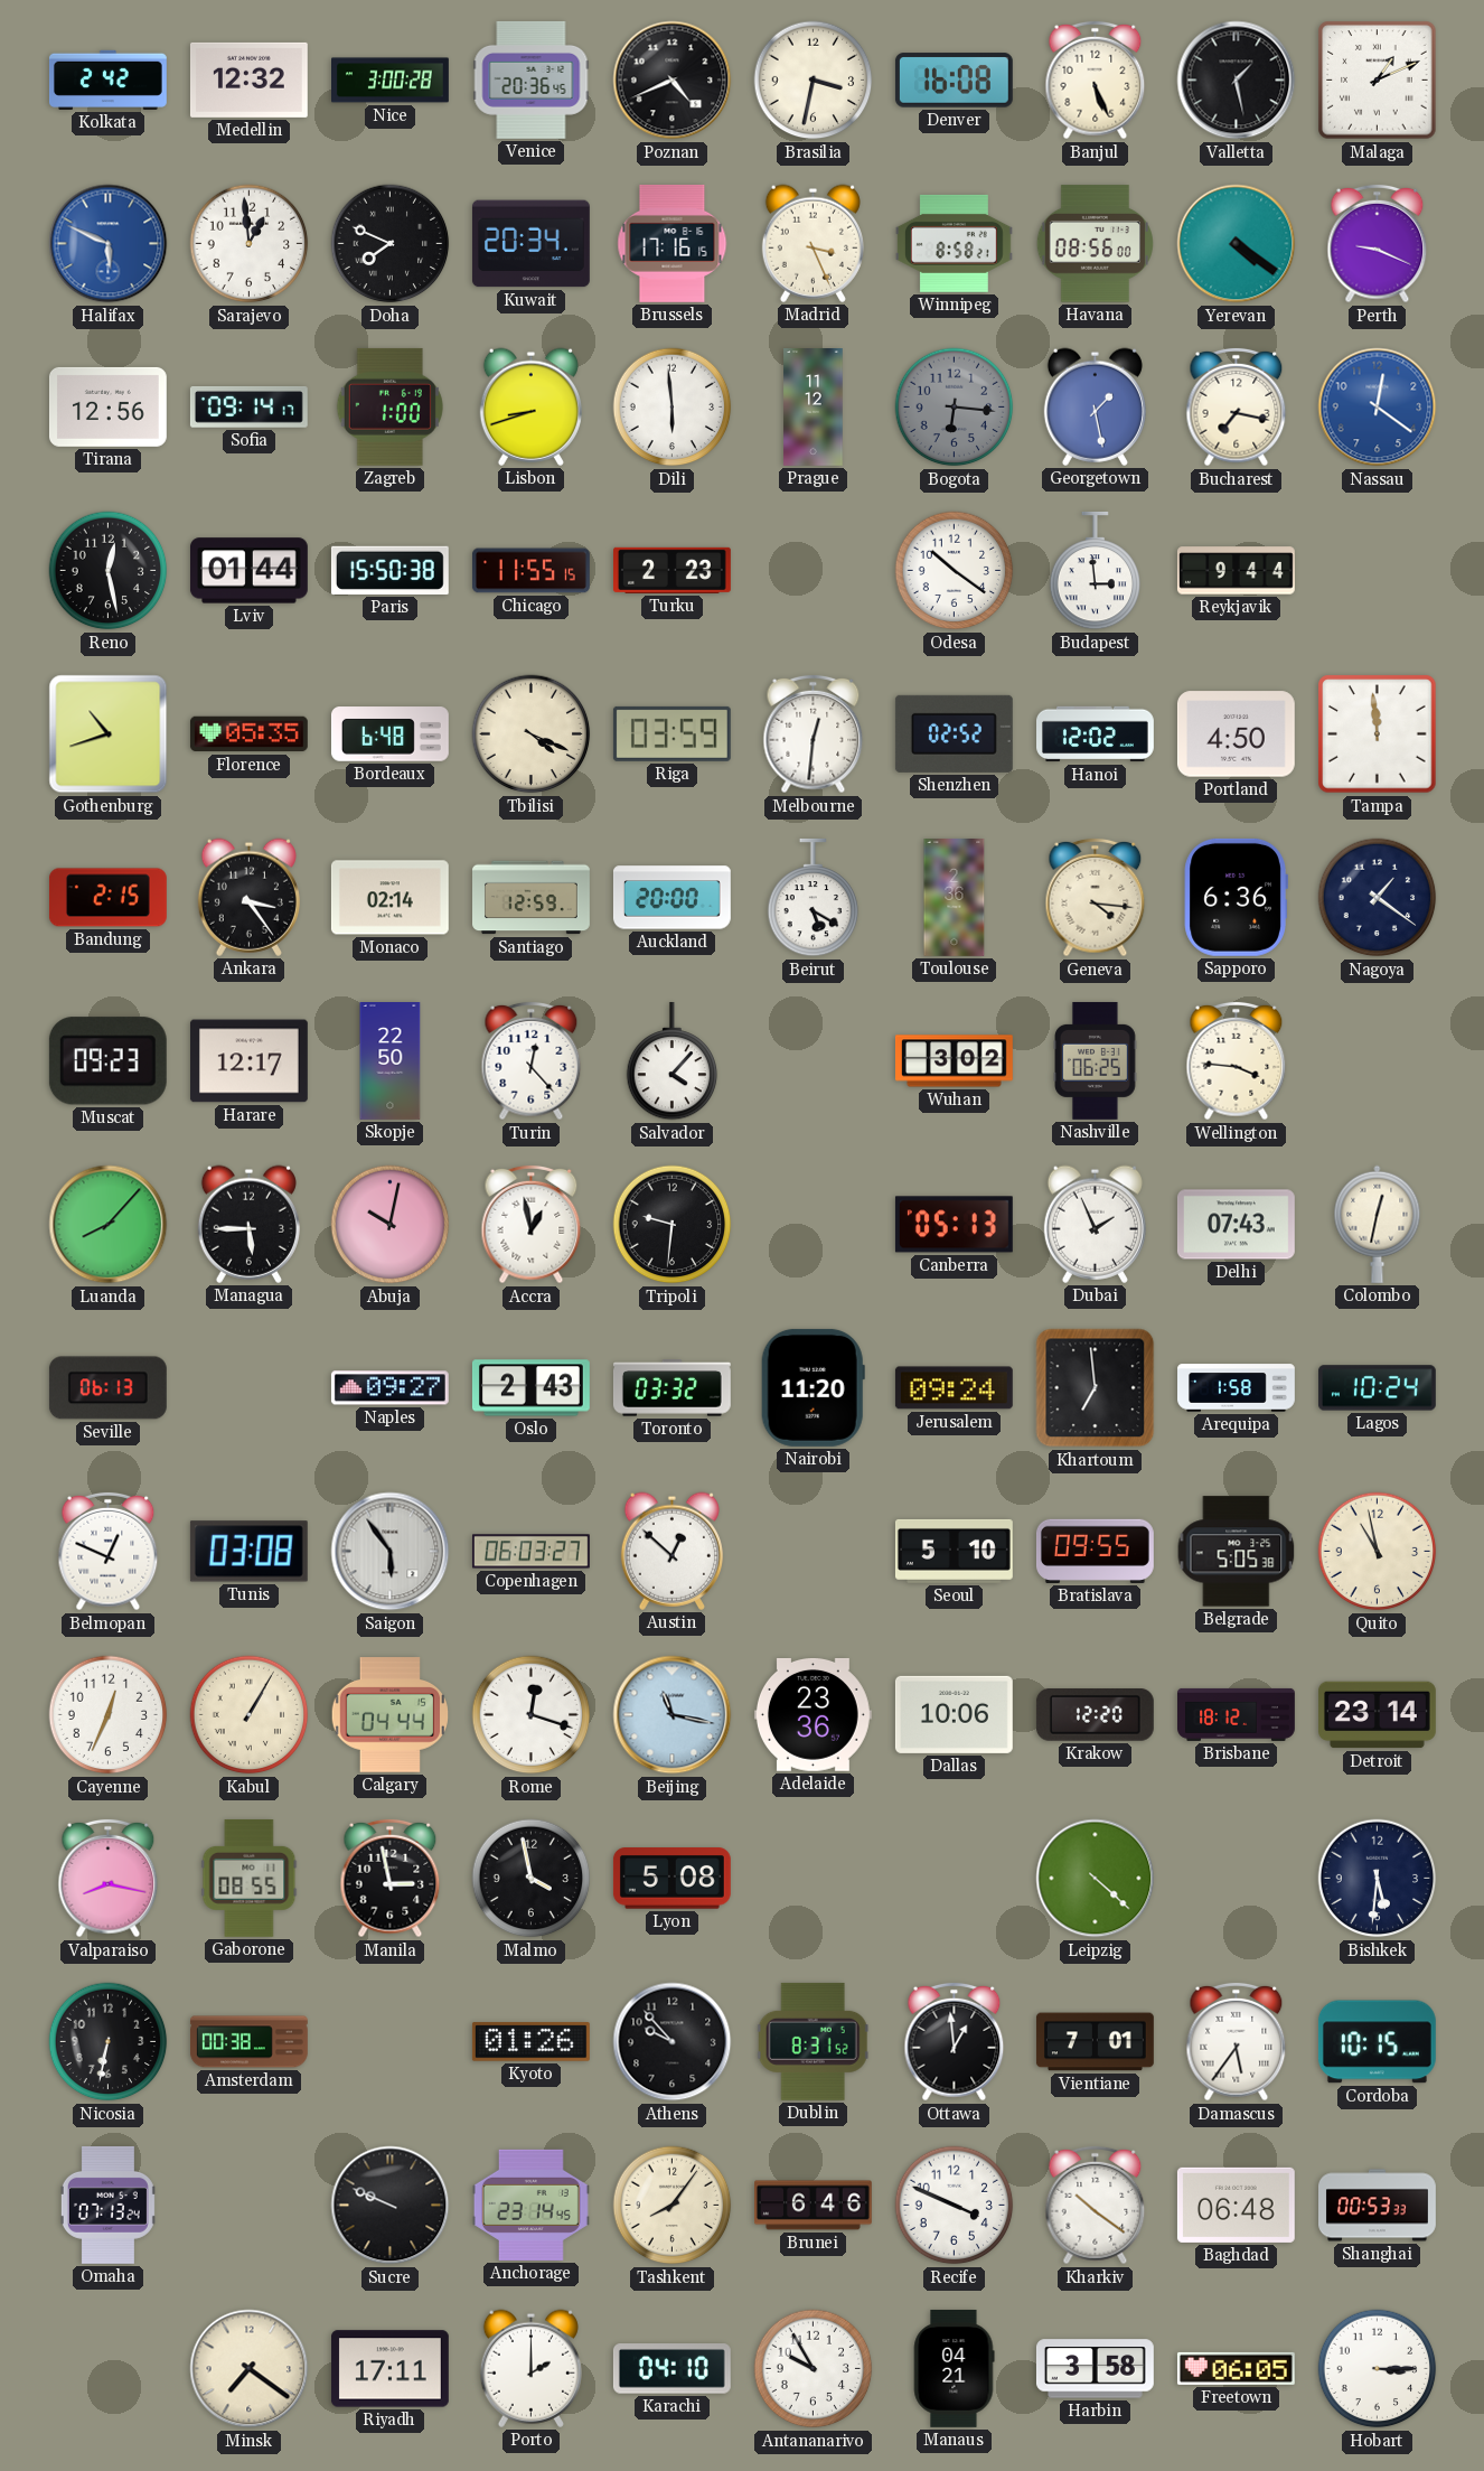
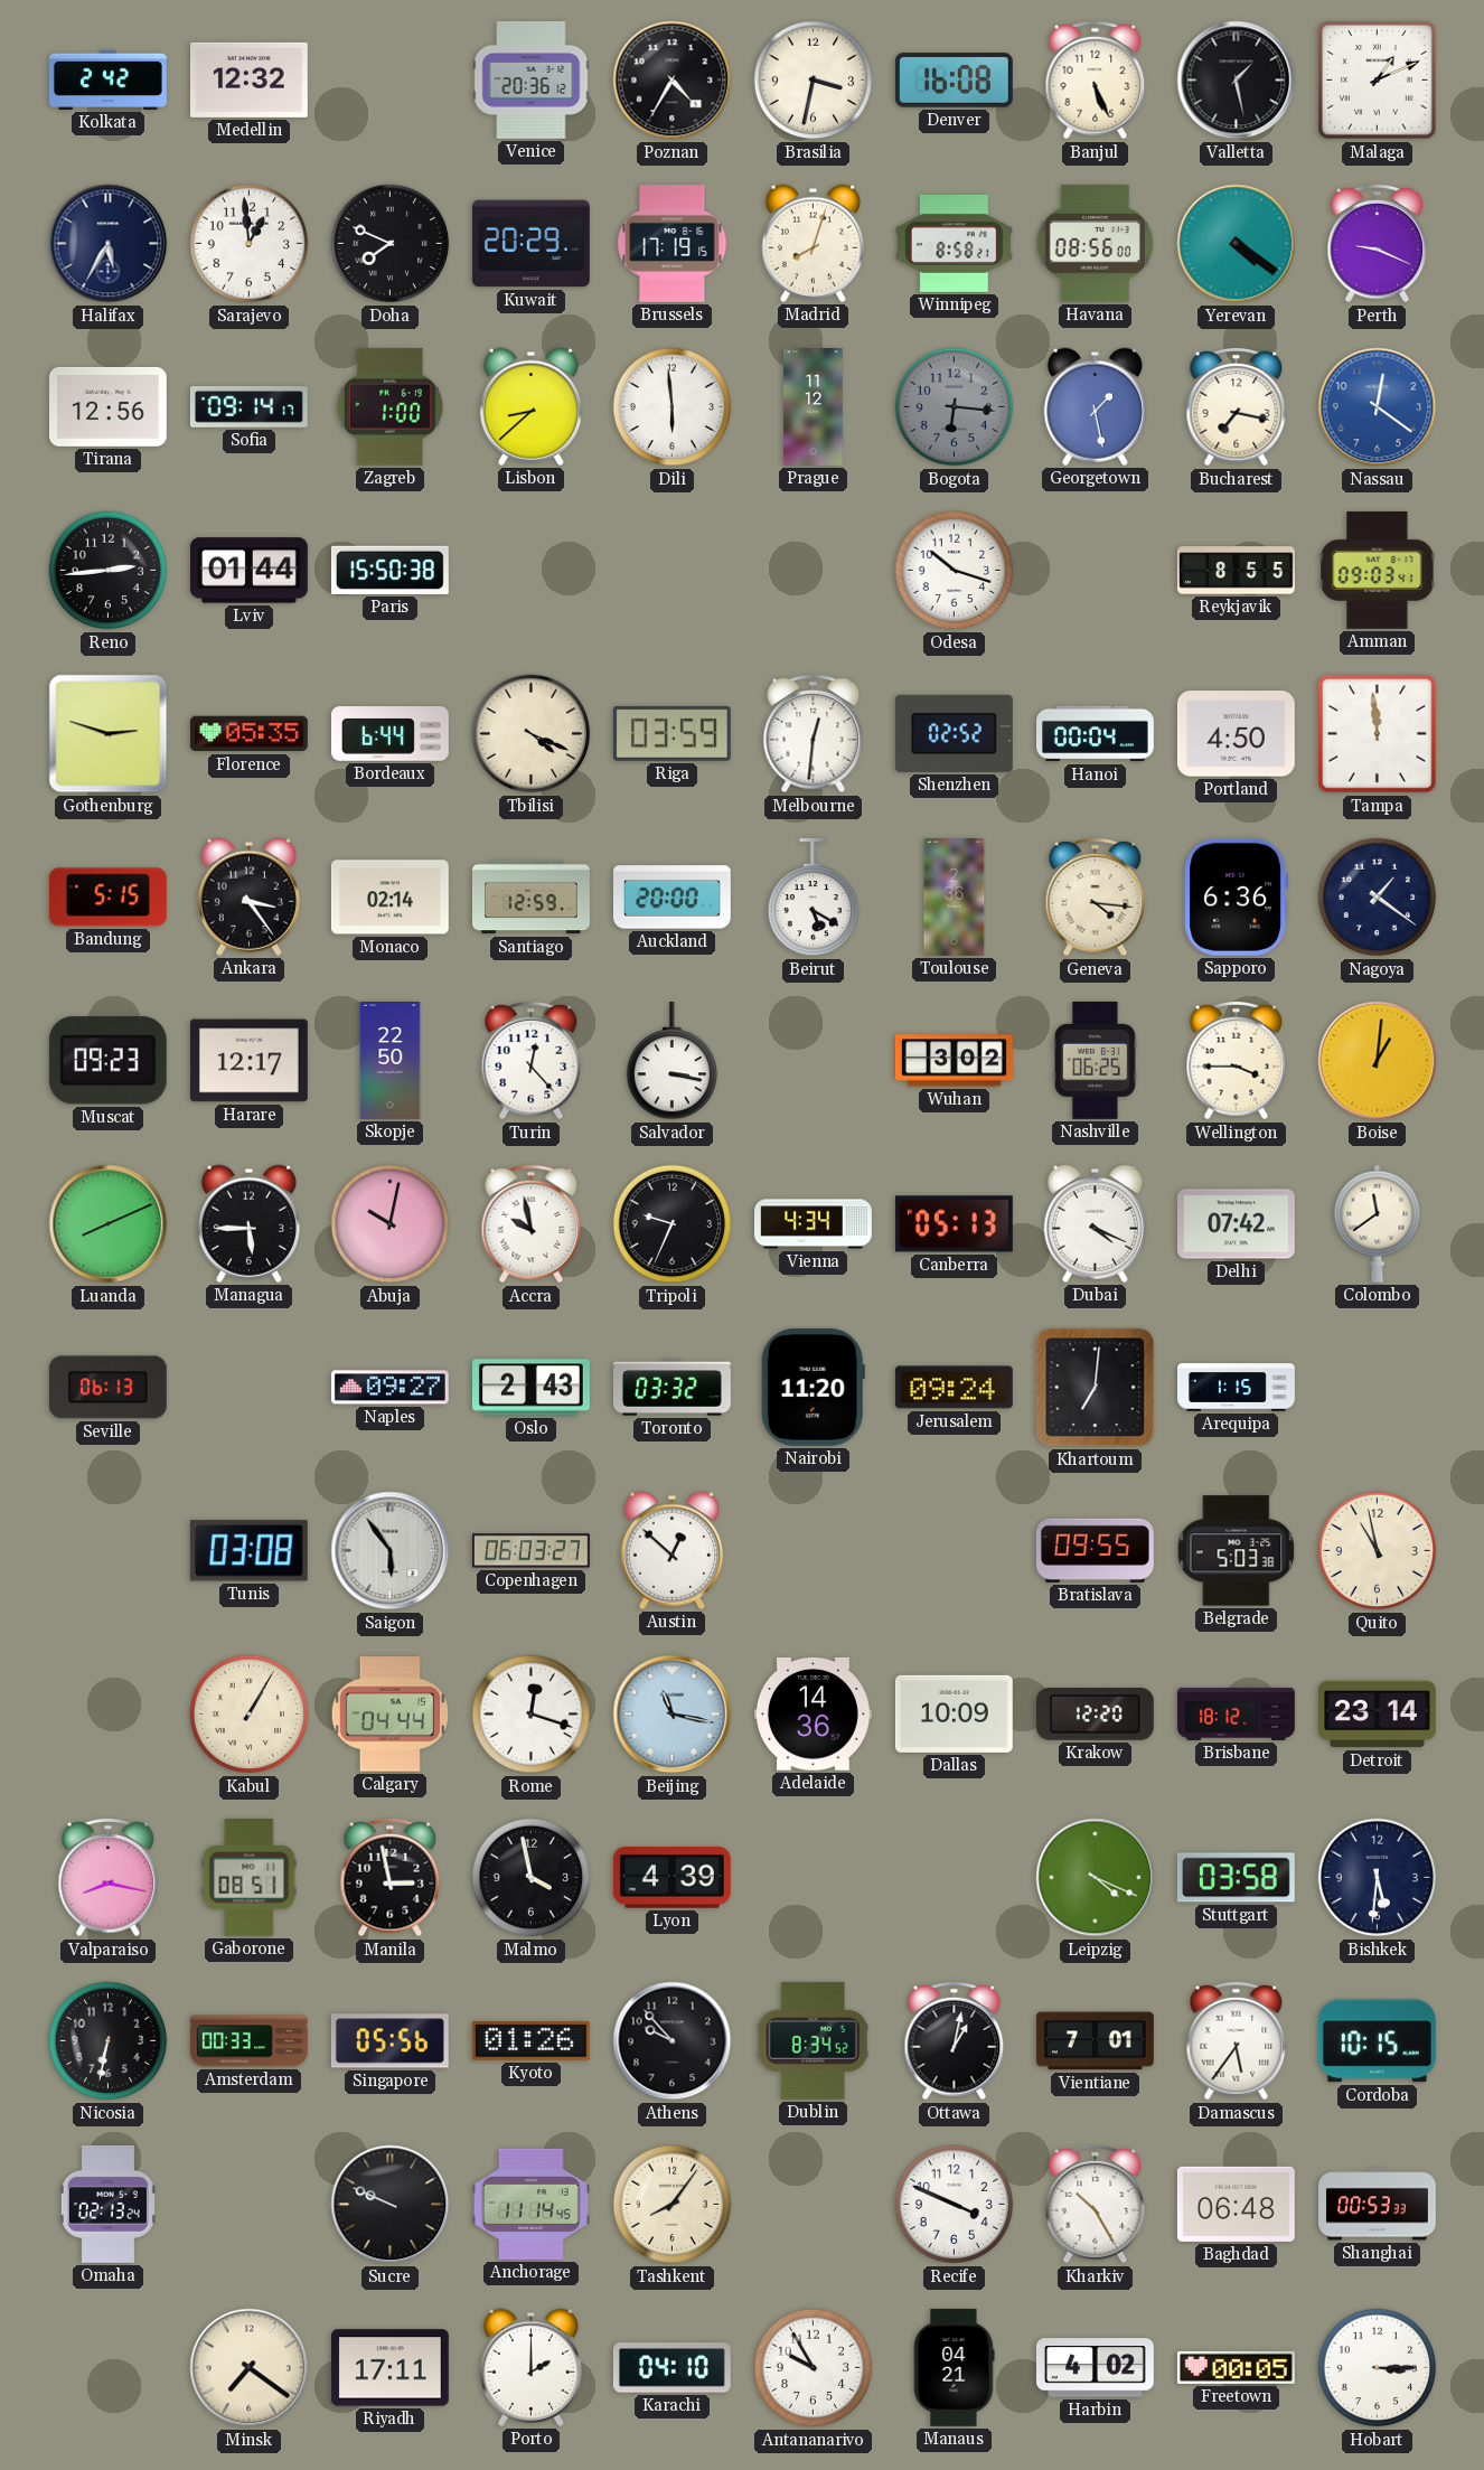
Nice: 3:00 -> none
Venice: 20:36:45 -> 20:36:12
Poznan: 4:41 -> 4:35
Halifax: 5:49 -> 5:35
Halifax dial: blue -> navy
Kuwait: 20:34 -> 20:29
Brussels: 17:16 -> 17:19
Madrid: 3:26 -> 8:03
Lisbon: 8:42 -> 8:38
Reno: 12:28 -> 2:44
Chicago: 11:55 -> none
Turku: 2:23 -> none
Odesa: 10:21 -> 10:18
Budapest: 2:59 -> none
Reykjavik: 9:44 -> 8:55
Amman: none -> 09:03
Gothenburg: 10:42 -> 2:48
Bordeaux: 6:48 -> 6:44
Hanoi: 12:02 -> 00:04
Bandung: 2:15 -> 5:15
Salvador: 4:07 -> 3:17
Wellington: 3:46 -> 3:45
Boise: none -> 1:01
Luanda: 8:07 -> 8:11
Accra: 12:58 -> 9:58
Tripoli: 9:31 -> 9:34
Vienna: none -> 4:34
Dubai: 1:56 -> 4:19
Delhi: 07:43 -> 07:42
Colombo: 12:32 -> 11:39
Khartoum: 6:59 -> 7:01
Arequipa: 1:58 -> 1:15
Lagos: 10:24 -> none
Belmopan: 12:49 -> none
Seoul: 5:10 -> none
Belgrade: 5:05 -> 5:03
Cayenne: 12:34 -> none
Adelaide: 23:36 -> 14:36
Dallas: 10:06 -> 10:09
Gaborone: 08:55 -> 08:51
Lyon: 5:08 -> 4:39
Leipzig: 4:22 -> 4:19
Stuttgart: none -> 03:58
Amsterdam: 00:38 -> 00:33
Singapore: none -> 05:56
Dublin: 8:31 -> 8:34
Ottawa: 12:59 -> 1:02
Omaha: 07:13 -> 02:13
Anchorage: 23:14 -> 11:14
Brunei: 6:46 -> none
Kharkiv: 10:21 -> 10:25
Harbin: 3:58 -> 4:02
Freetown: 06:05 -> 00:05
